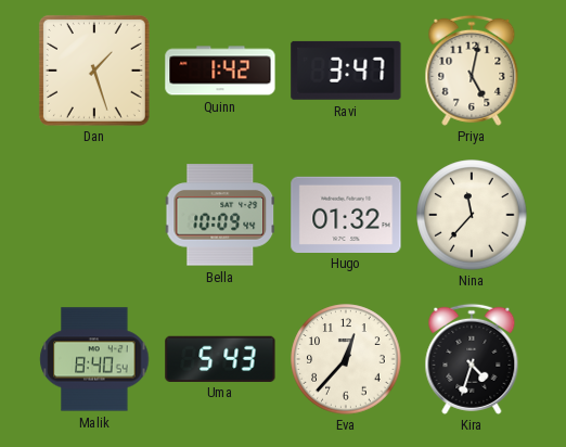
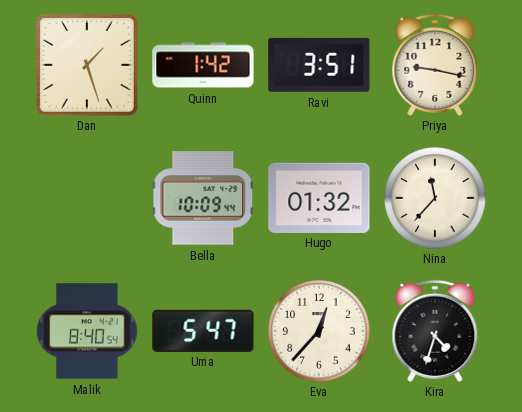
Ravi: 3:47 -> 3:51
Priya: 5:02 -> 9:17
Uma: 5:43 -> 5:47
